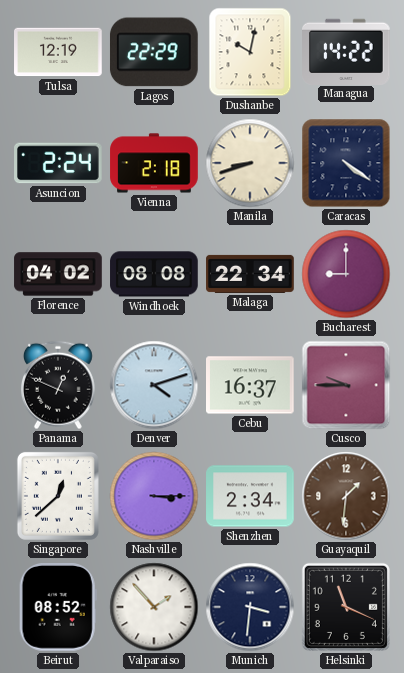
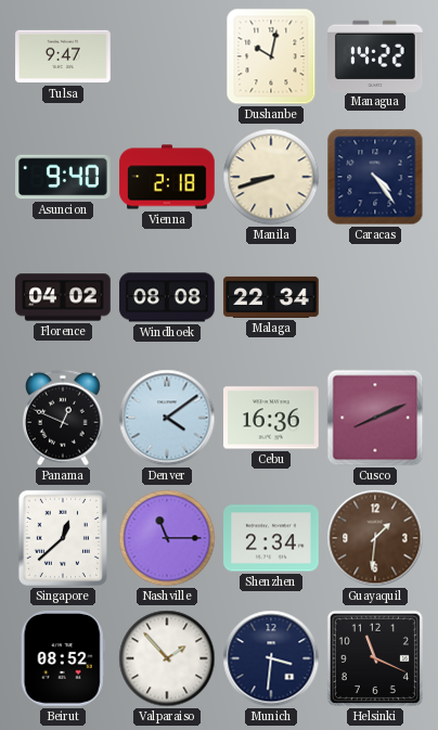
Tulsa: 12:19 -> 9:47
Lagos: 22:29 -> none
Asuncion: 2:24 -> 9:40
Caracas: 4:21 -> 4:24
Bucharest: 9:00 -> none
Denver: 4:12 -> 4:09
Cebu: 16:37 -> 16:36
Cusco: 9:45 -> 8:11
Nashville: 3:15 -> 11:15
